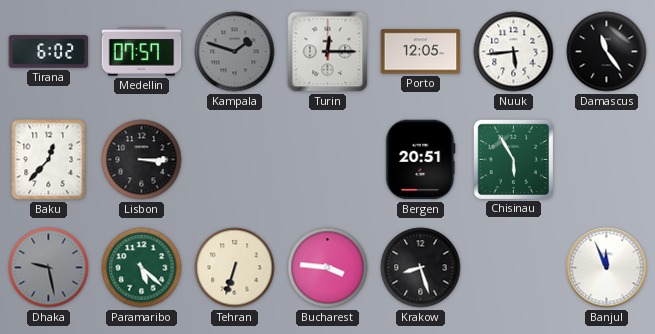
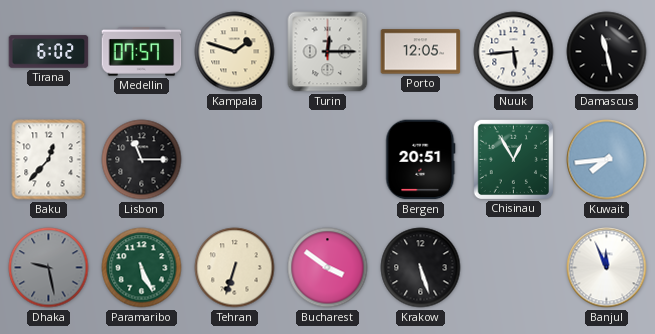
Kampala dial: grey -> cream
Damascus: 11:24 -> 11:28
Lisbon: 3:15 -> 11:15
Chisinau: 5:55 -> 12:55
Kuwait: none -> 7:44
Paramaribo: 5:22 -> 5:26
Bucharest: 3:46 -> 3:51
Krakow: 8:27 -> 5:27
